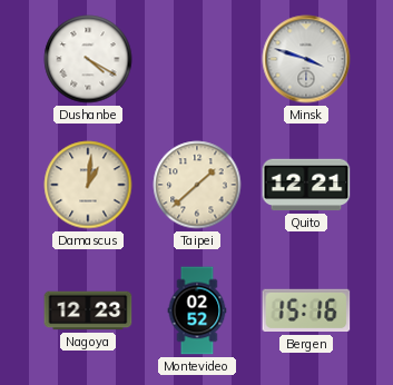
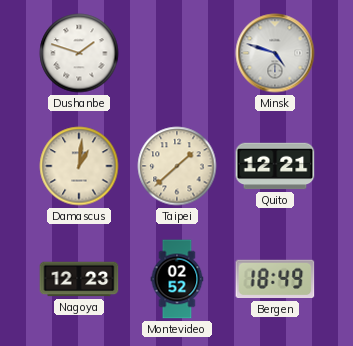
Dushanbe: 4:20 -> 1:48
Minsk: 3:48 -> 4:48
Bergen: 15:16 -> 18:49
